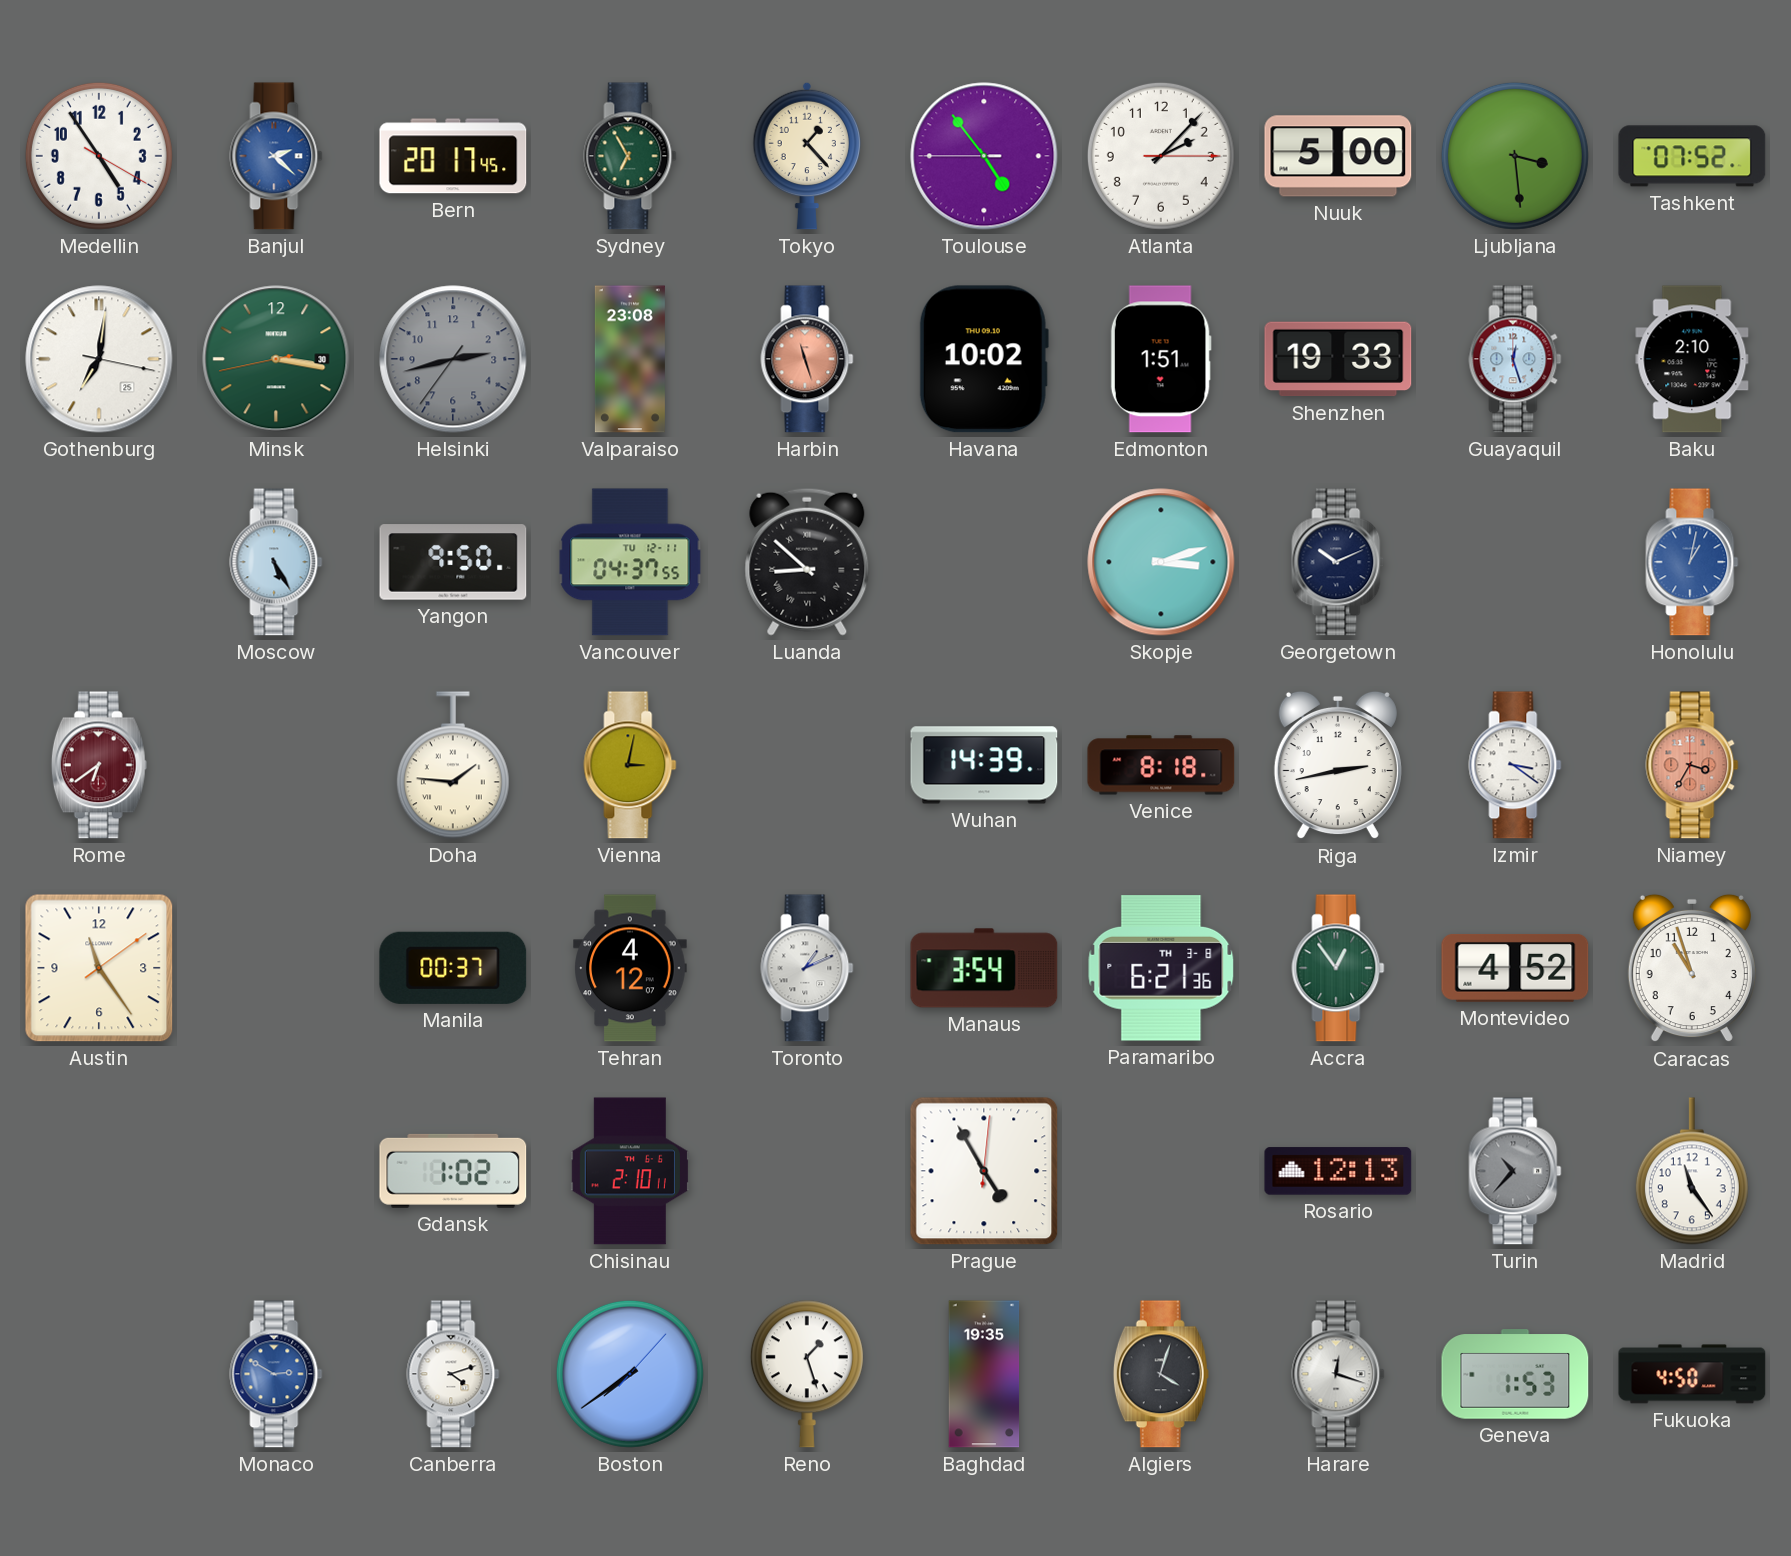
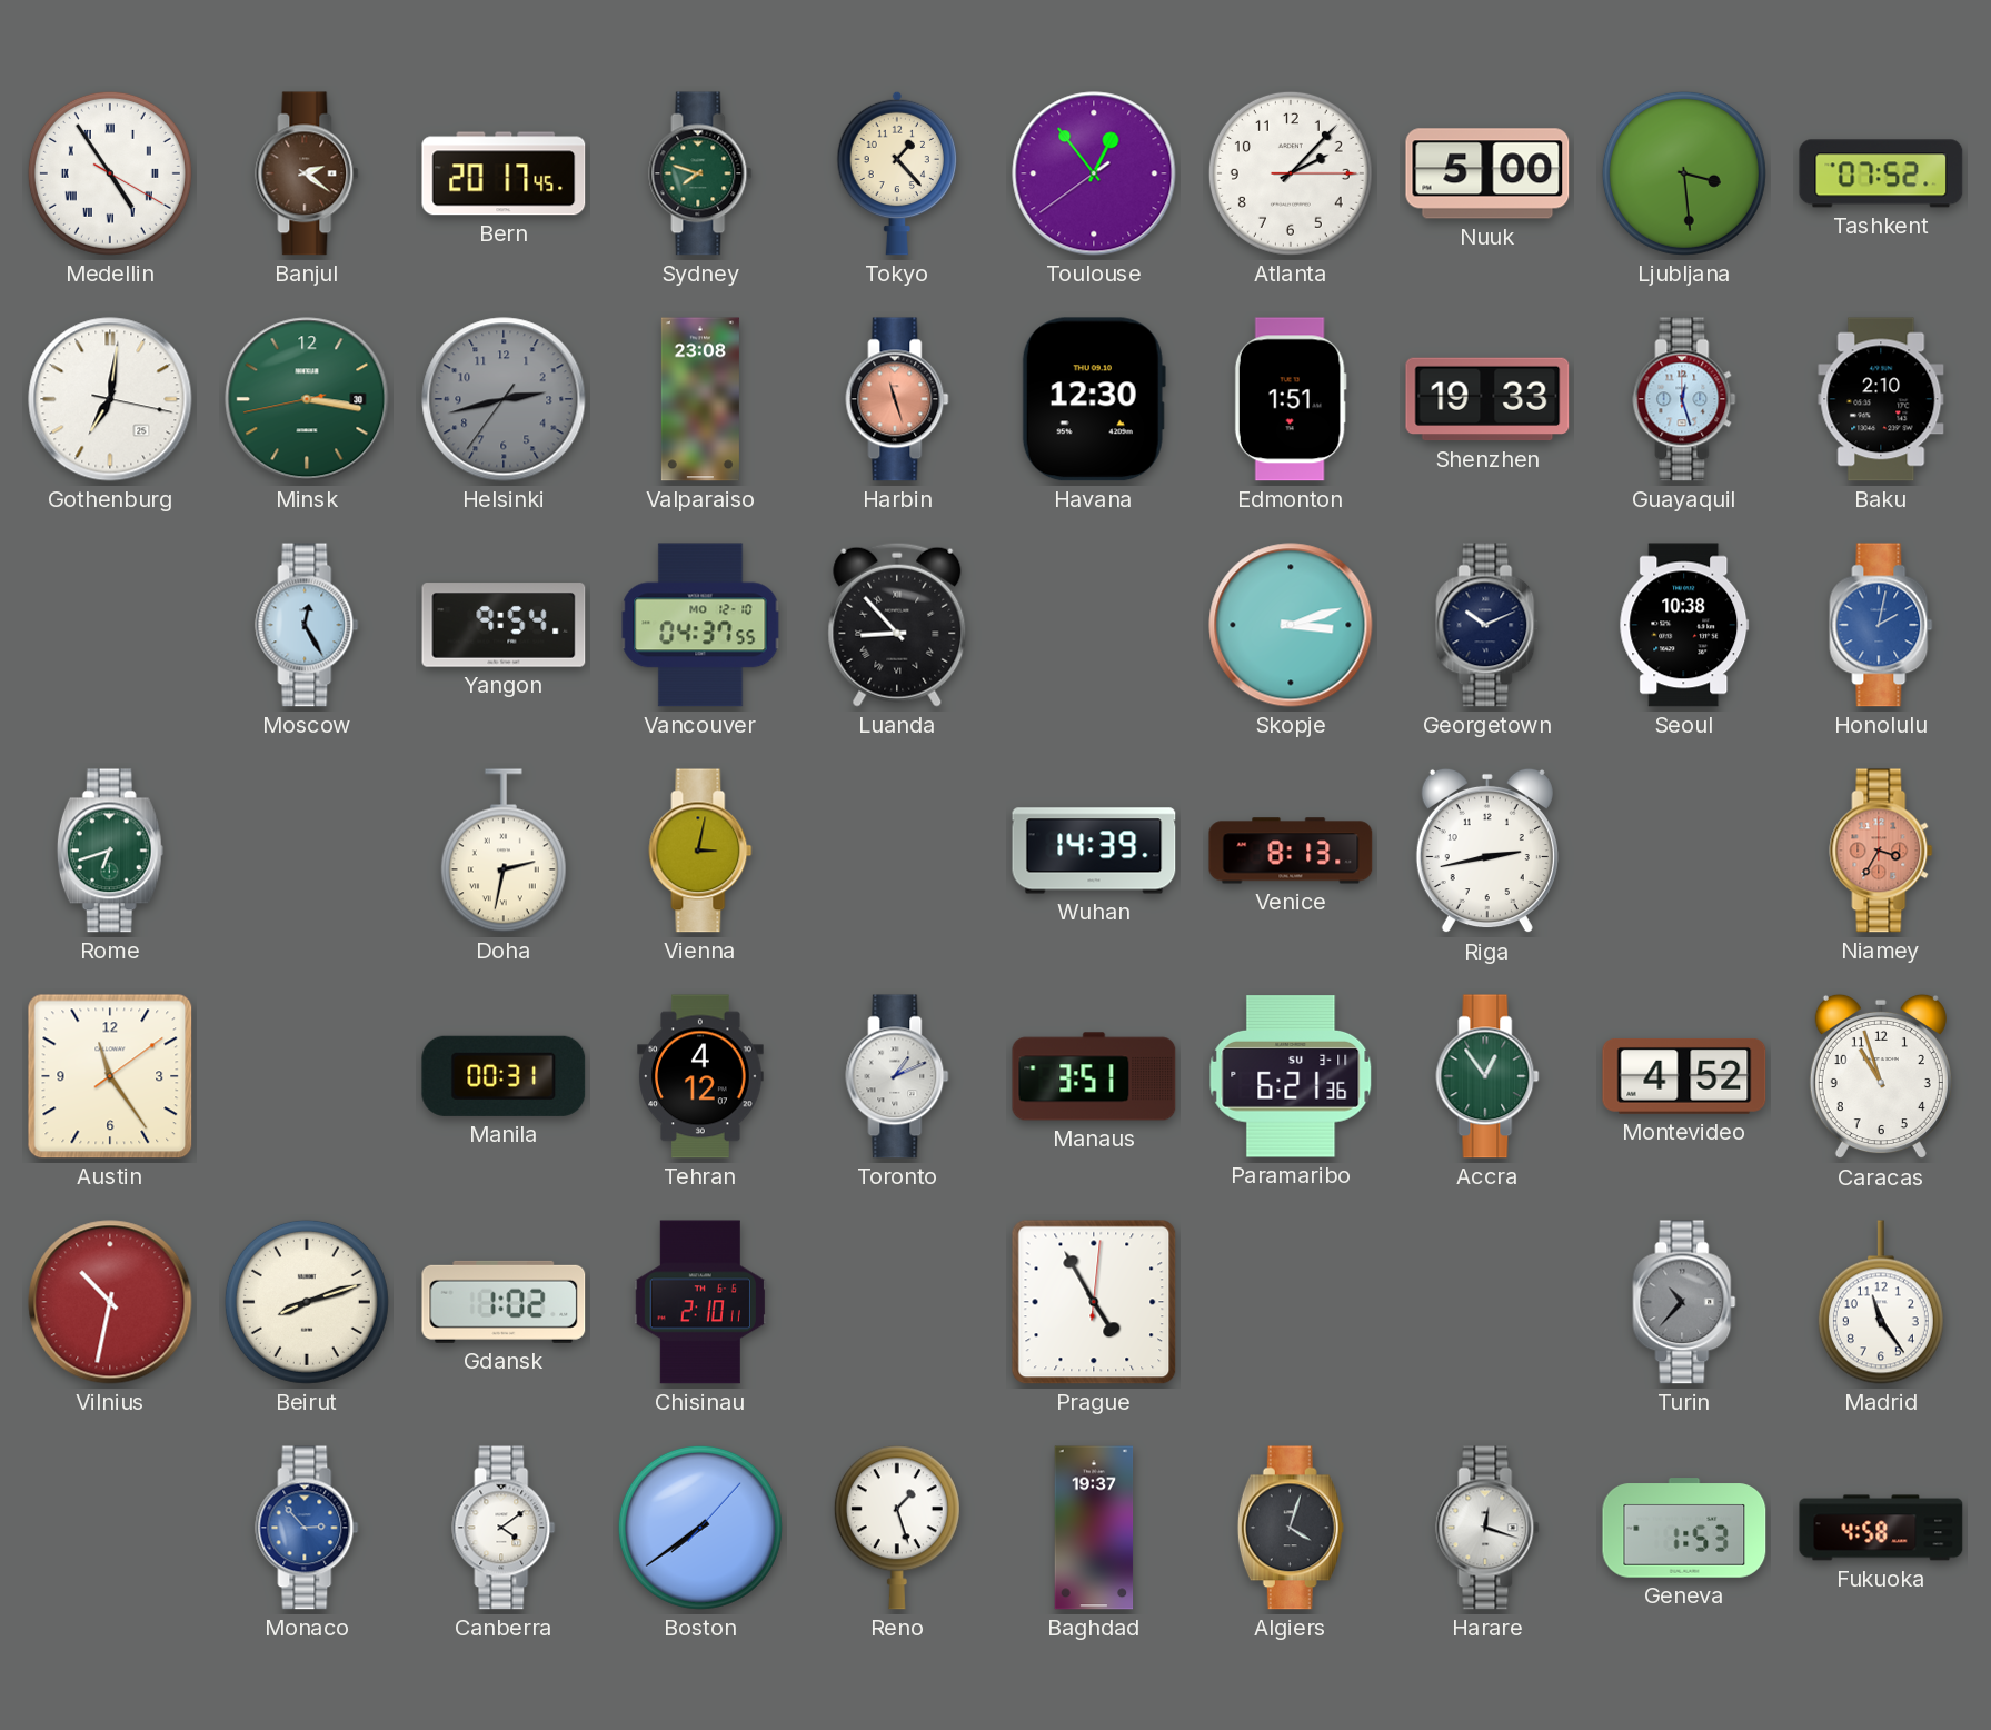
Medellin numerals: Arabic -> Roman
Banjul: 2:22 -> 2:21
Banjul dial: blue -> brown
Sydney: 6:55 -> 7:48
Toulouse: 4:53 -> 12:53
Havana: 10:02 -> 12:30
Moscow: 5:25 -> 12:25
Yangon: 9:50 -> 9:54
Vancouver date: TU 12-11 -> MO 12-10
Luanda: 8:52 -> 8:53
Seoul: none -> 10:38
Honolulu: 1:02 -> 2:02
Rome: 6:39 -> 6:42
Rome dial: burgundy -> green
Doha: 1:46 -> 2:32
Venice: 8:18 -> 8:13
Izmir: 3:21 -> none
Manila: 00:37 -> 00:31
Manaus: 3:54 -> 3:51
Paramaribo date: TH 3-8 -> SU 3-11
Vilnius: none -> 10:32
Beirut: none -> 8:12
Rosario: 12:13 -> none
Monaco: 2:50 -> 2:53
Canberra: 4:12 -> 4:09
Baghdad: 19:35 -> 19:37
Fukuoka: 4:50 -> 4:58
